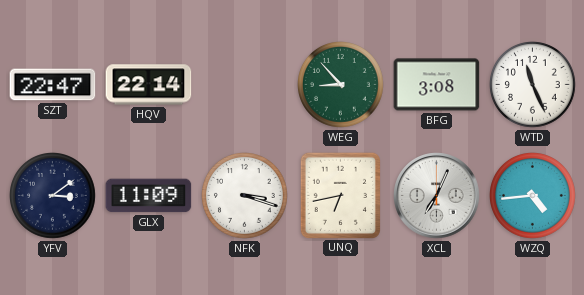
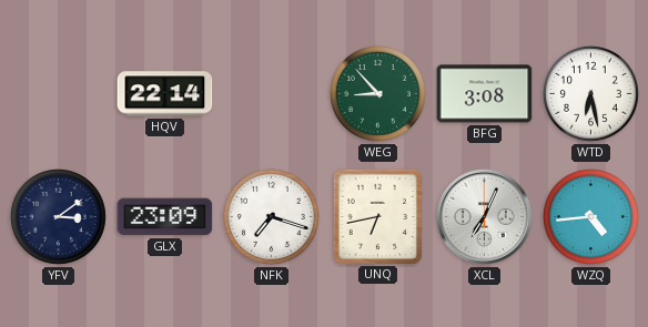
SZT: 22:47 -> none
WTD: 11:26 -> 6:28
GLX: 11:09 -> 23:09
NFK: 3:18 -> 7:18
